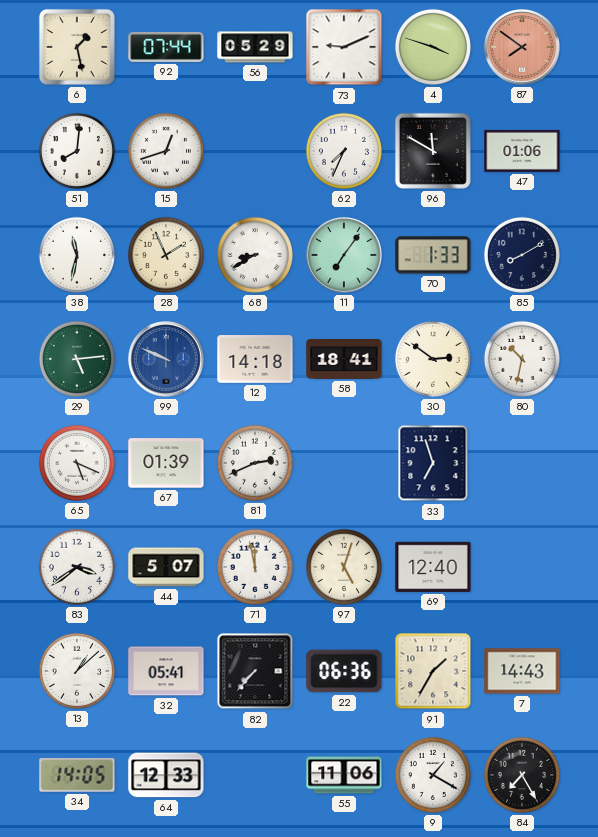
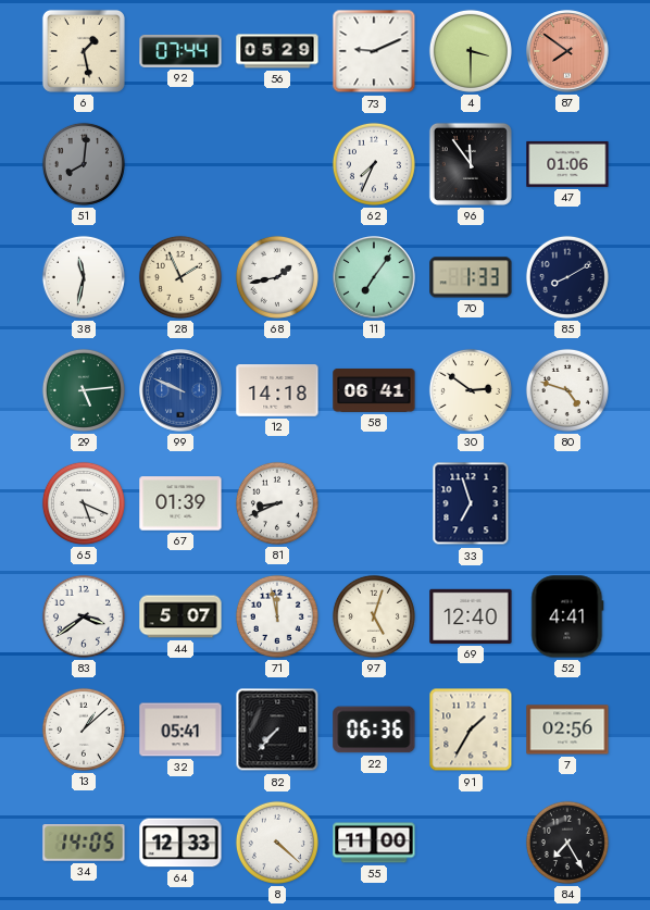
4: 3:48 -> 3:30
51 dial: white -> grey
15: 12:42 -> none
96: 11:50 -> 11:54
68: 8:40 -> 1:43
58: 18:41 -> 06:41
80: 10:32 -> 4:48
81: 2:41 -> 8:41
52: none -> 4:41
7: 14:43 -> 02:56
8: none -> 4:22
55: 11:06 -> 11:00
9: 1:20 -> none
